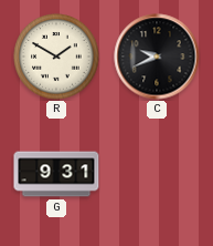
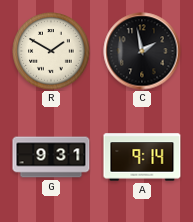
C: 9:41 -> 1:58
A: none -> 9:14
